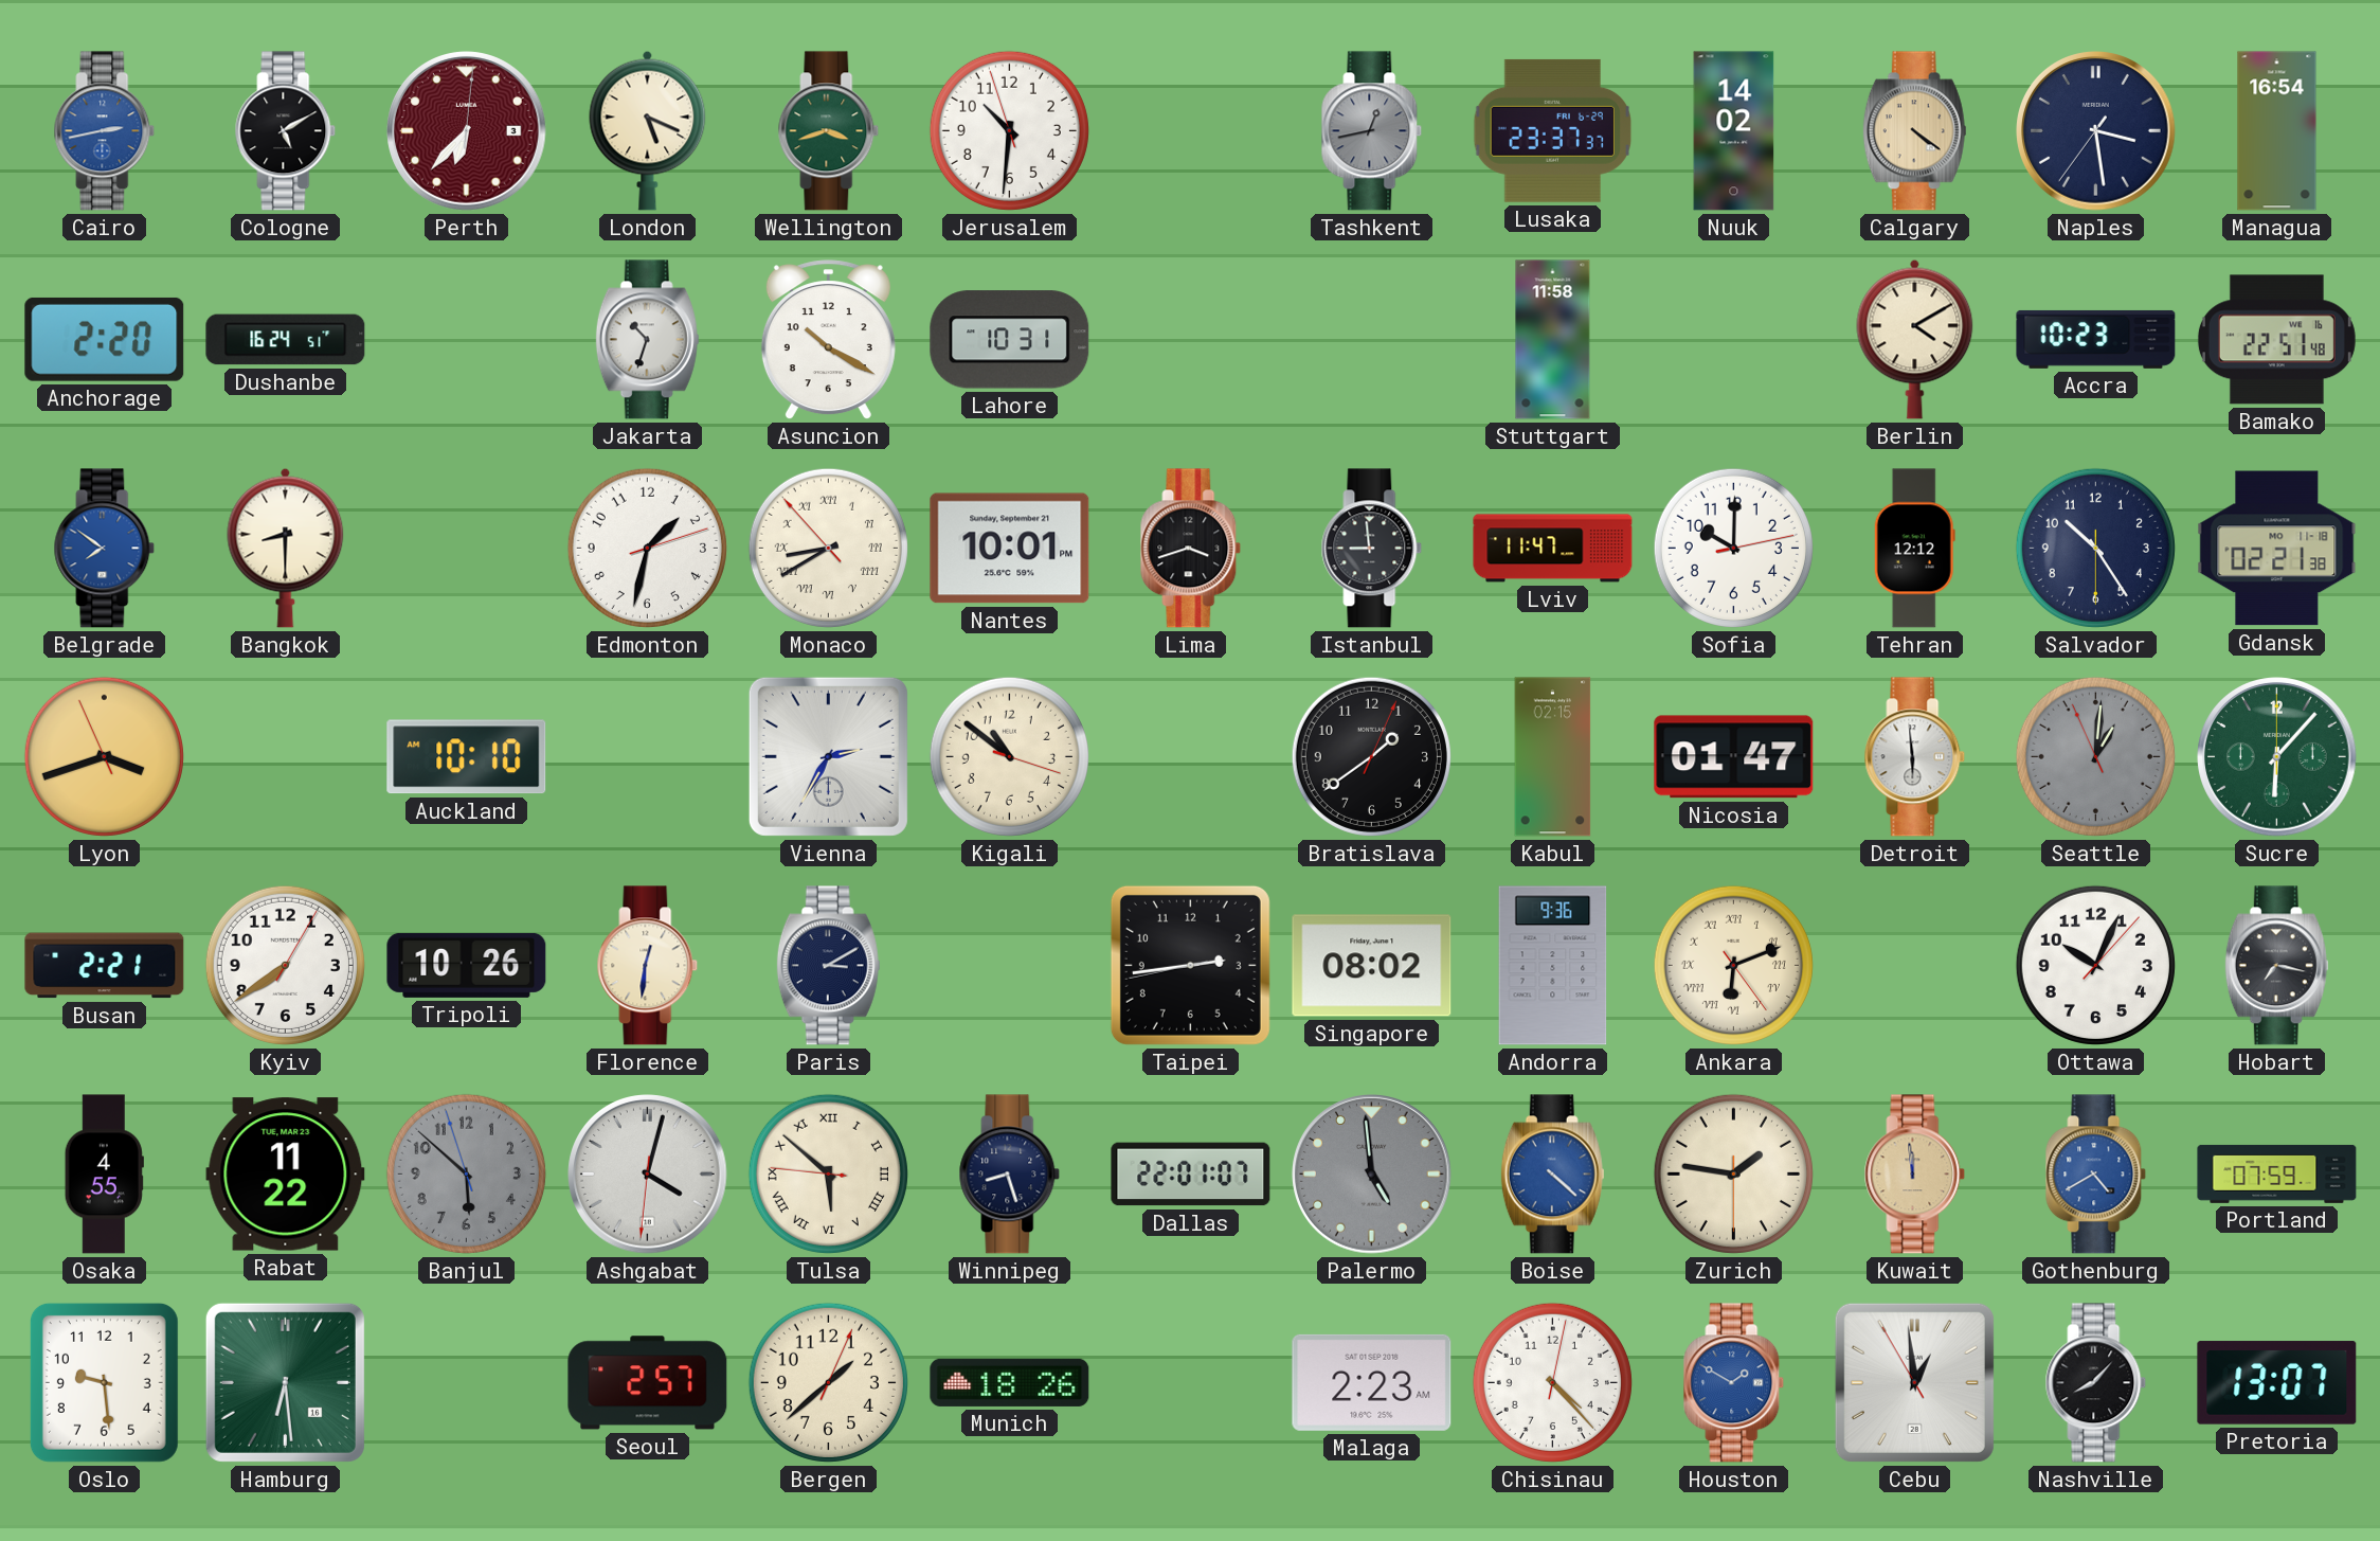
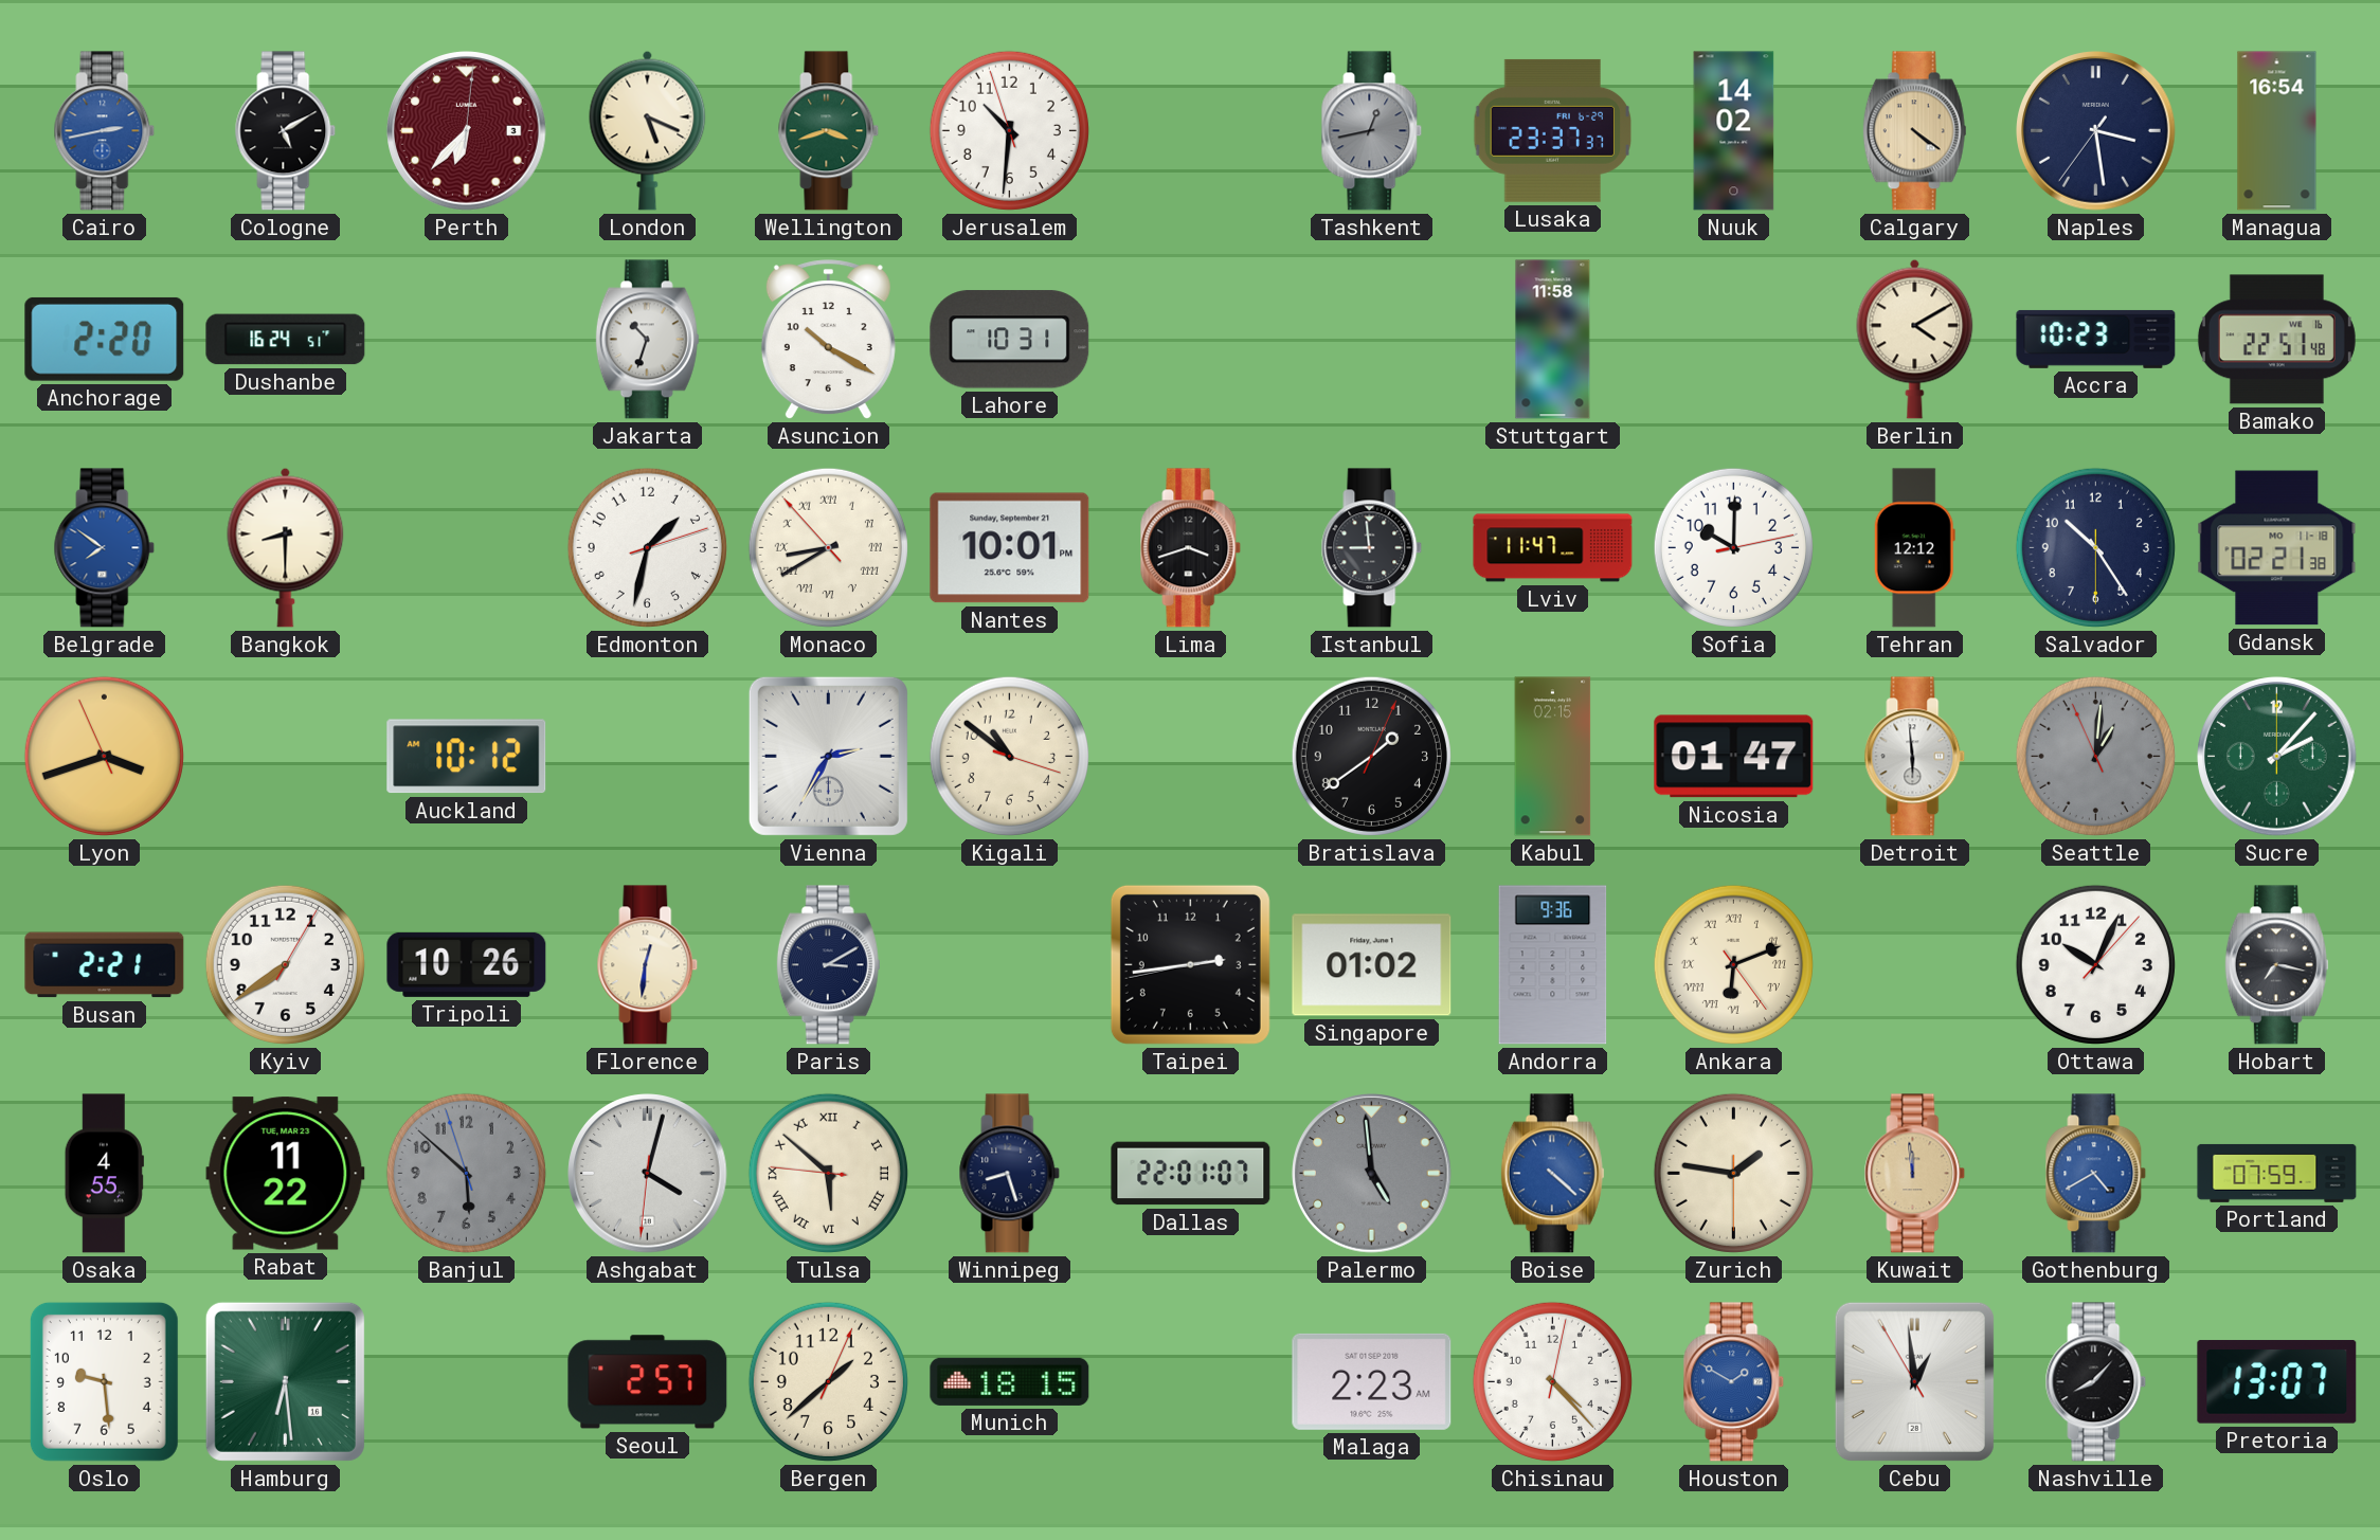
Auckland: 10:10 -> 10:12
Sucre: 6:07 -> 2:07
Singapore: 08:02 -> 01:02
Munich: 18:26 -> 18:15
